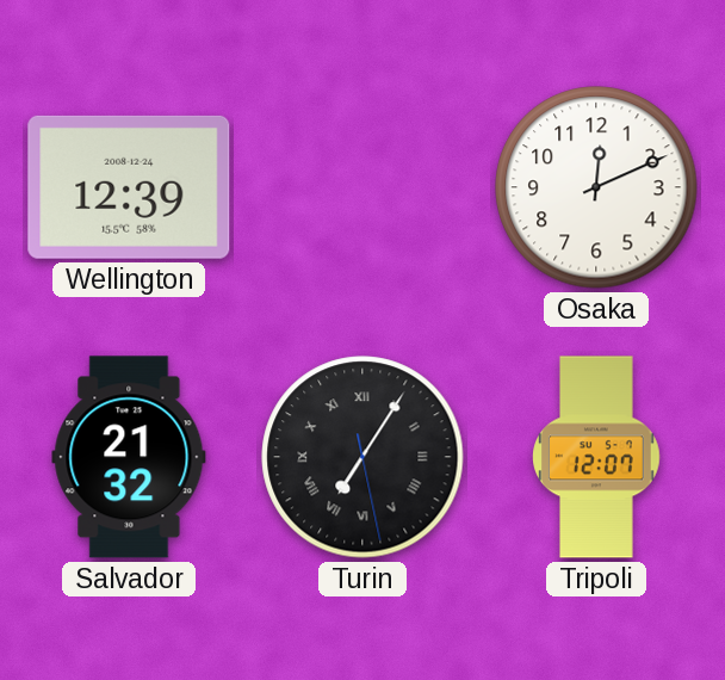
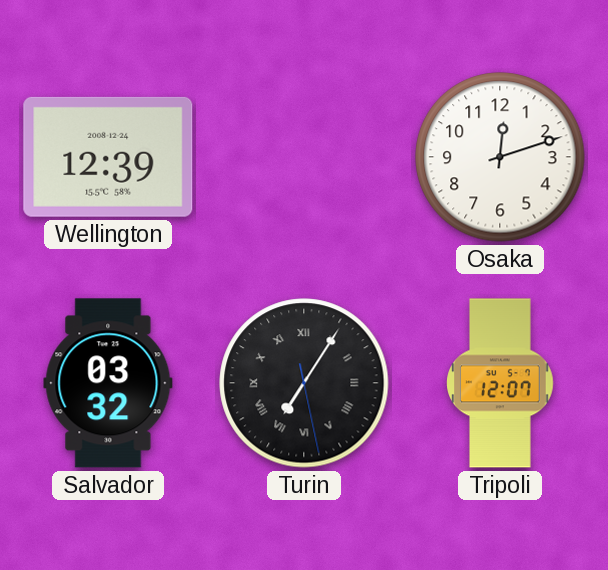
Osaka: 12:11 -> 12:12
Salvador: 21:32 -> 03:32
